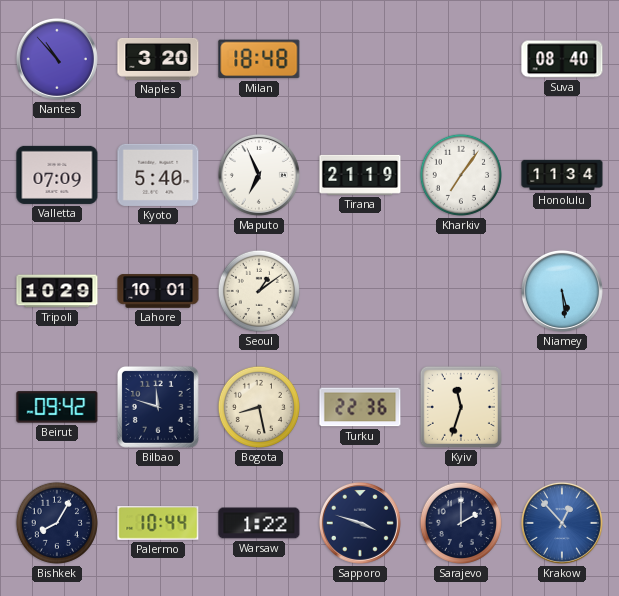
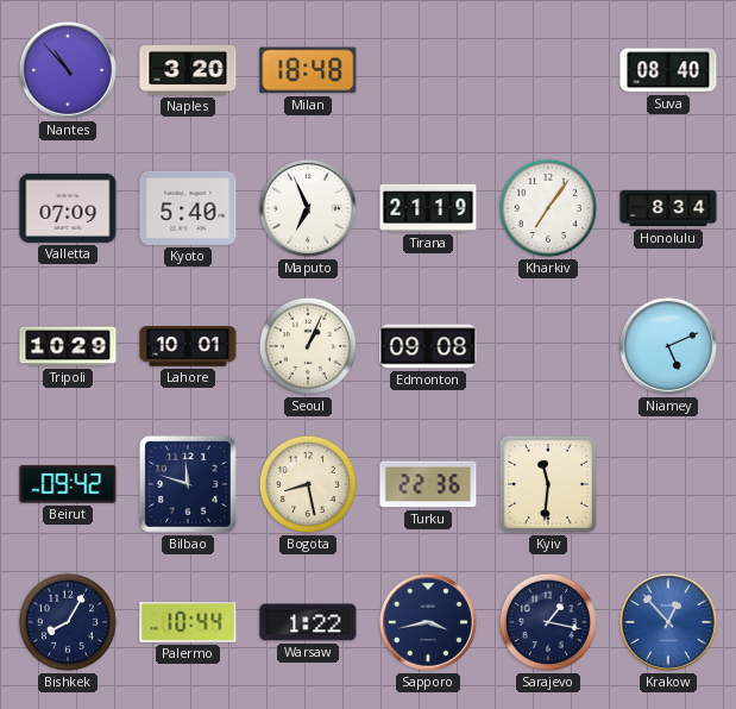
Honolulu: 11:34 -> 8:34
Seoul: 1:09 -> 1:04
Edmonton: none -> 09:08
Niamey: 5:29 -> 5:11
Kyiv: 11:33 -> 11:31
Sapporo: 3:48 -> 3:43
Sarajevo: 2:00 -> 1:17
